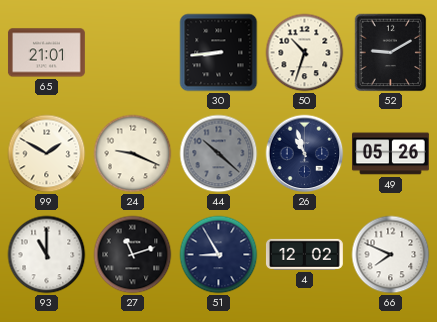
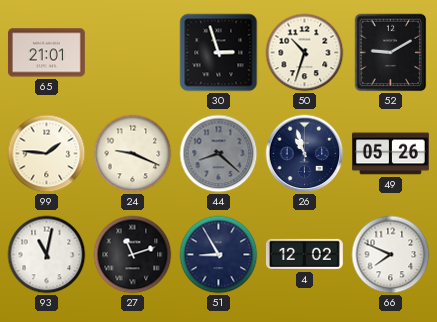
30: 8:44 -> 2:57
99: 1:50 -> 1:46
44: 10:22 -> 8:22
93: 11:00 -> 11:02
